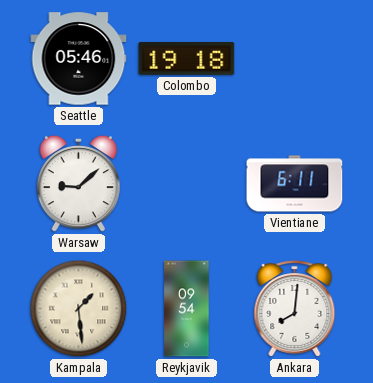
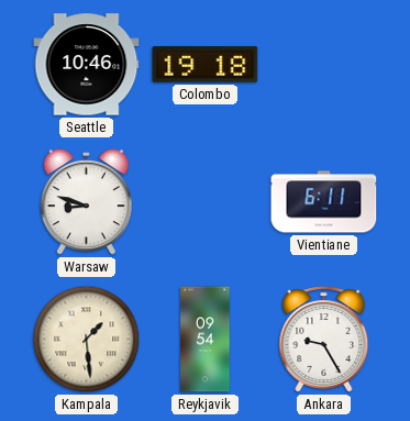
Seattle: 05:46 -> 10:46
Warsaw: 9:08 -> 8:48
Ankara: 8:01 -> 9:25
